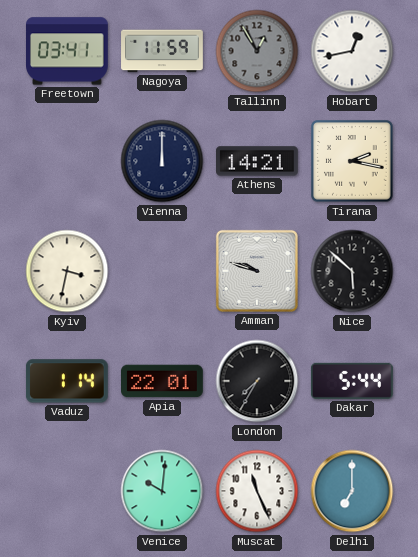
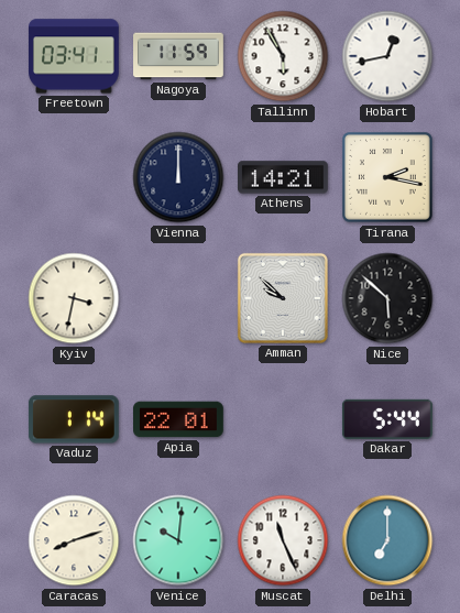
Tallinn: 12:55 -> 5:55
Tallinn dial: grey -> white
Amman: 9:48 -> 9:52
London: 7:35 -> none
Caracas: none -> 8:12
